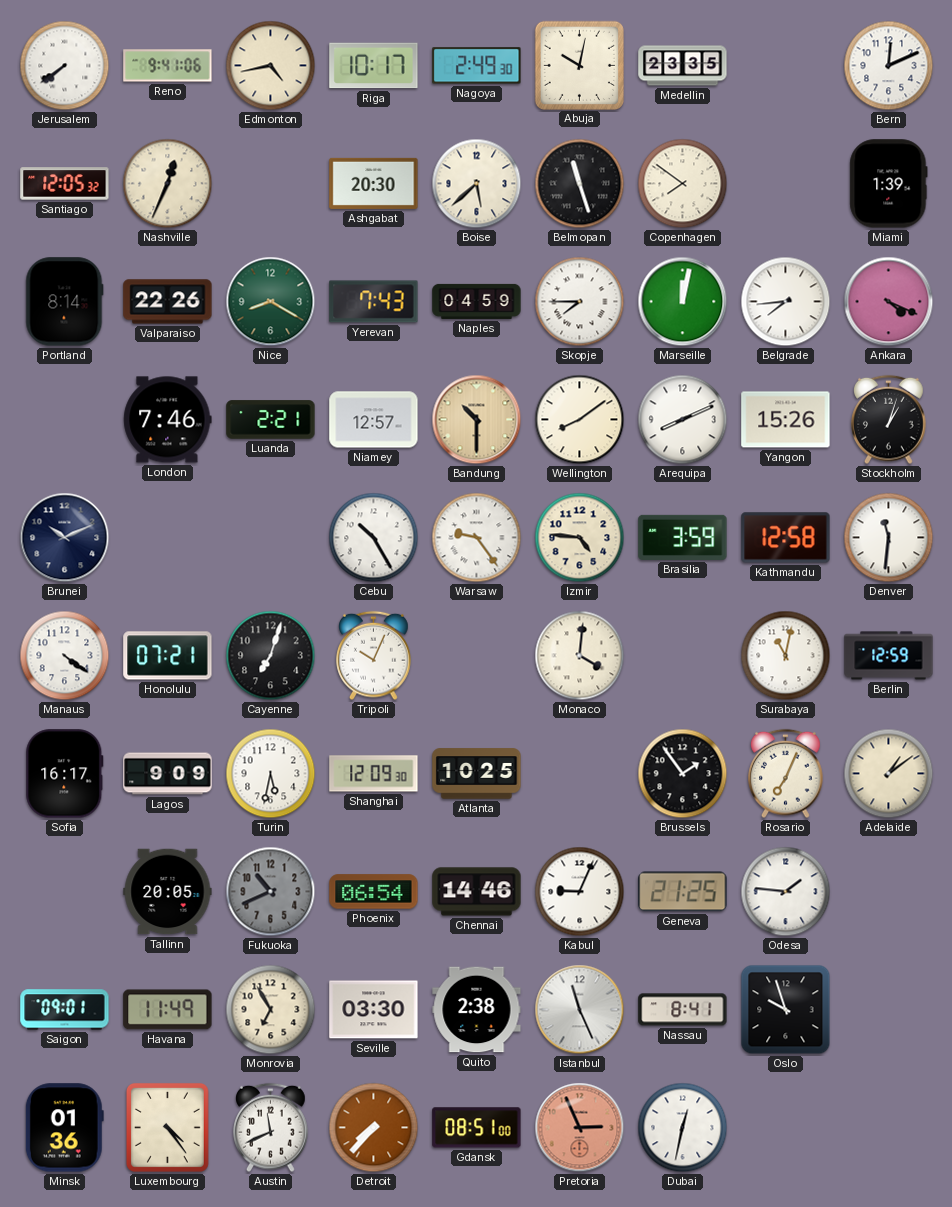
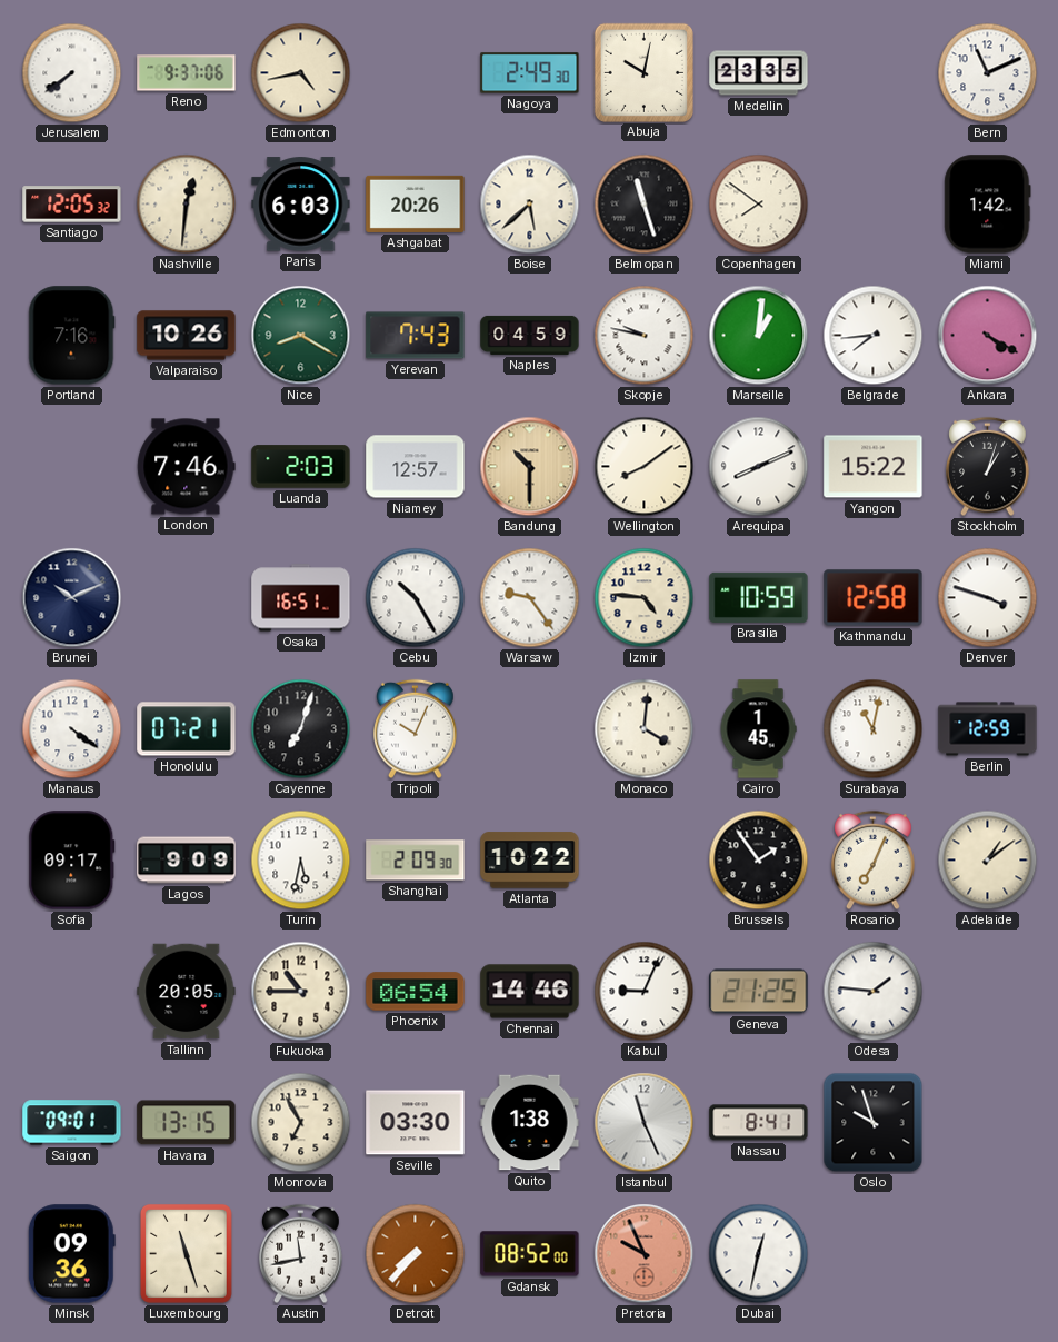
Reno: 9:41 -> 9:37
Riga: 10:17 -> none
Bern: 12:11 -> 11:11
Nashville: 12:34 -> 12:31
Paris: none -> 6:03
Ashgabat: 20:30 -> 20:26
Miami: 1:39 -> 1:42
Portland: 8:14 -> 7:16
Valparaiso: 22:26 -> 10:26
Skopje: 7:45 -> 9:47
Marseille: 12:02 -> 1:01
Ankara: 4:19 -> 4:20
Luanda: 2:21 -> 2:03
Yangon: 15:26 -> 15:22
Osaka: none -> 16:51
Brasilia: 3:59 -> 10:59
Denver: 11:31 -> 3:48
Cairo: none -> 1:45
Sofia: 16:17 -> 09:17
Shanghai: 12:09 -> 2:09
Atlanta: 10:25 -> 10:22
Fukuoka: 10:41 -> 10:45
Fukuoka dial: grey -> cream
Havana: 11:49 -> 13:15
Quito: 2:38 -> 1:38
Minsk: 01:36 -> 09:36
Luxembourg: 4:24 -> 11:27
Austin: 11:41 -> 11:43
Gdansk: 08:51 -> 08:52
Pretoria: 2:56 -> 9:56
